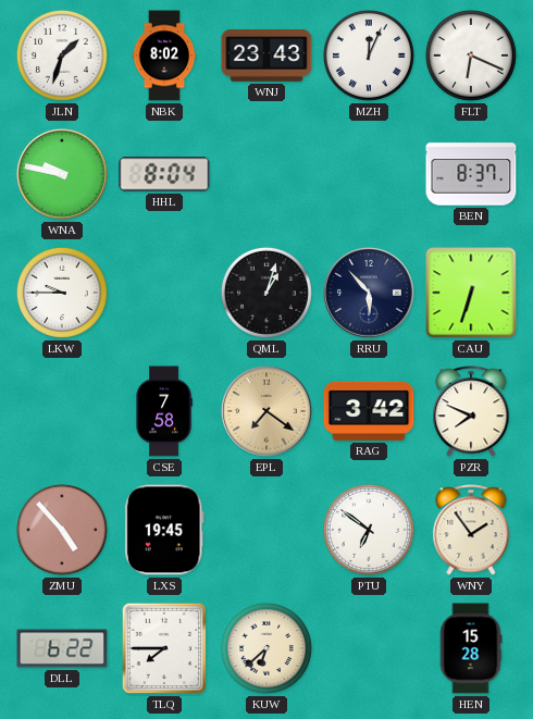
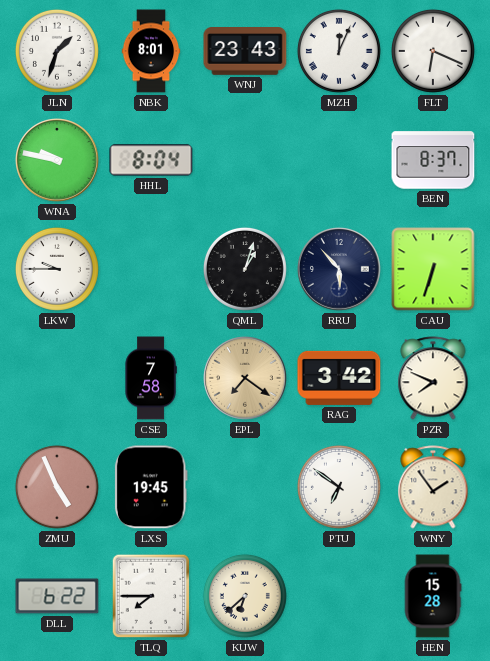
NBK: 8:02 -> 8:01
ZMU: 4:53 -> 4:56
